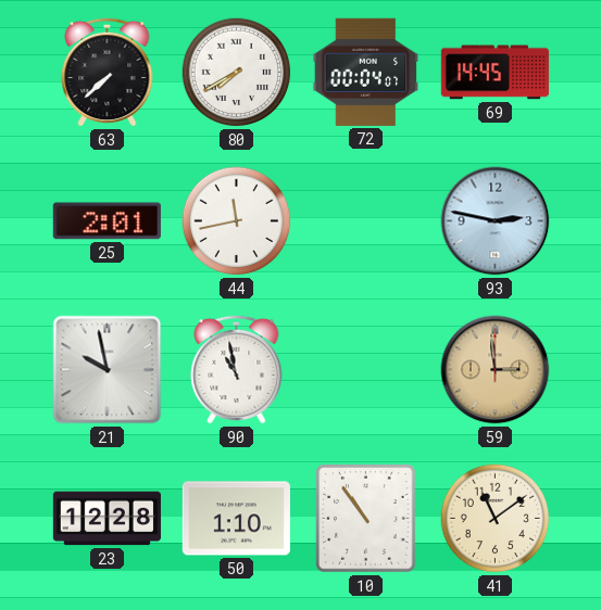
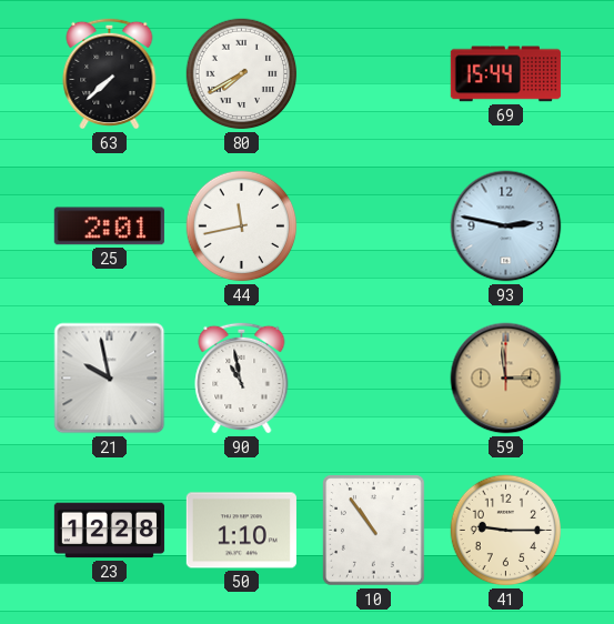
72: 00:04 -> none
69: 14:45 -> 15:44
41: 11:09 -> 9:15
